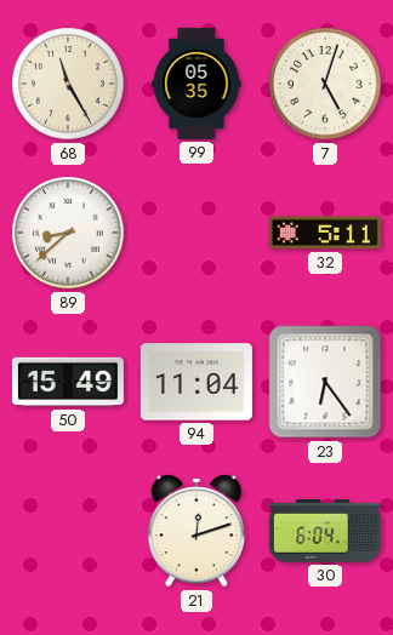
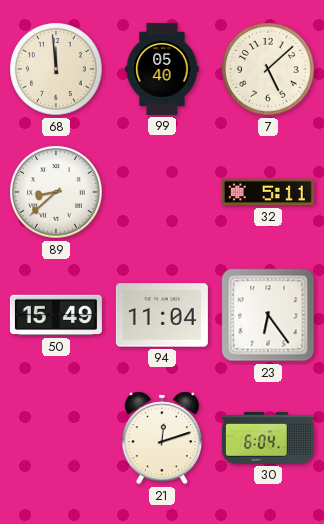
68: 11:25 -> 11:59
99: 05:35 -> 05:40
7: 5:03 -> 5:08
